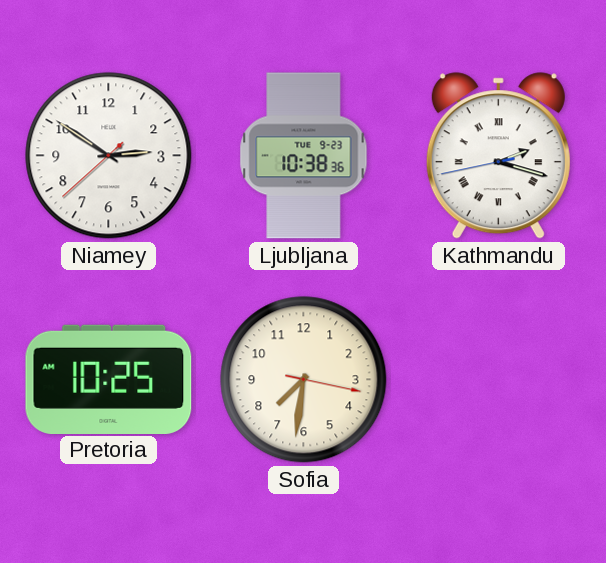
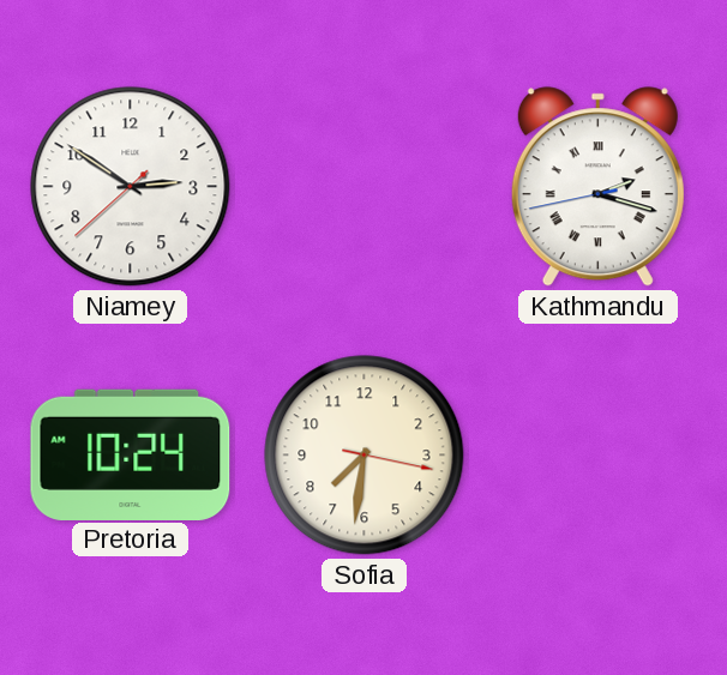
Ljubljana: 10:38 -> none
Pretoria: 10:25 -> 10:24
